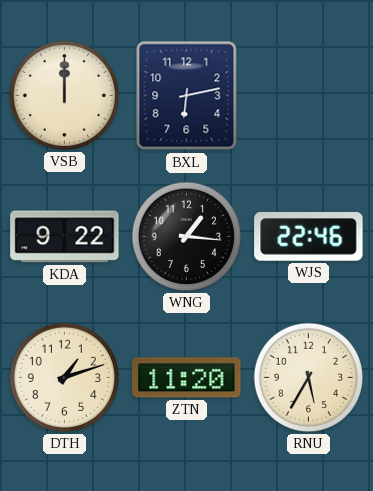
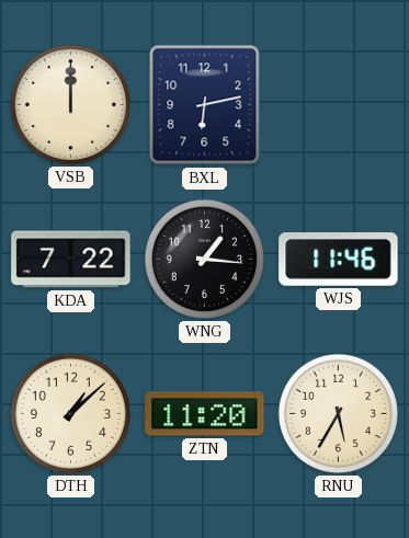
KDA: 9:22 -> 7:22
WJS: 22:46 -> 11:46
DTH: 1:12 -> 1:08
